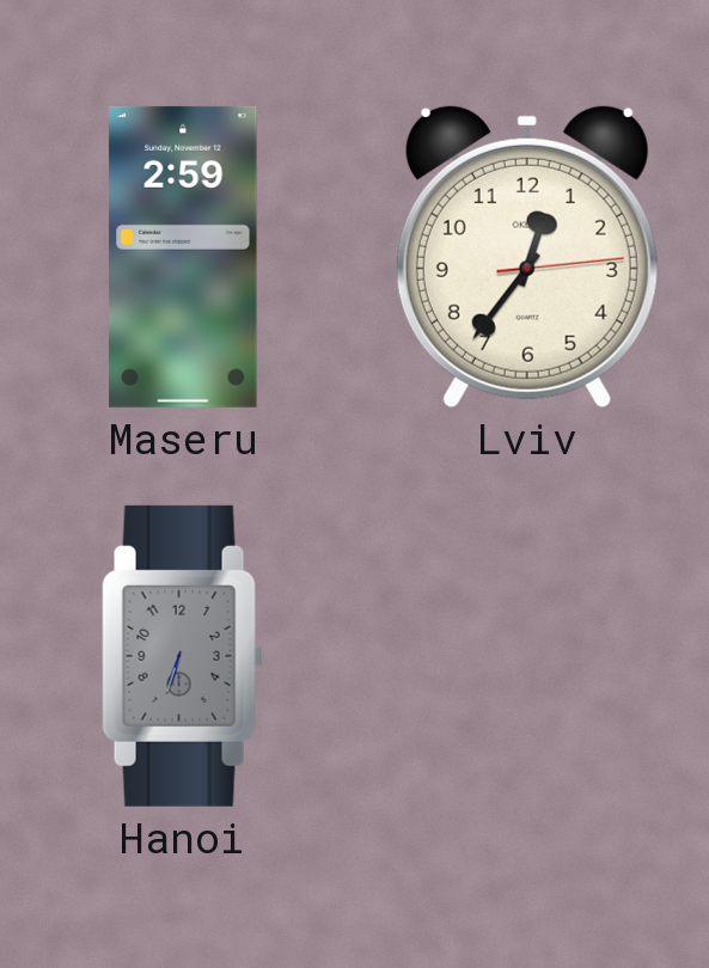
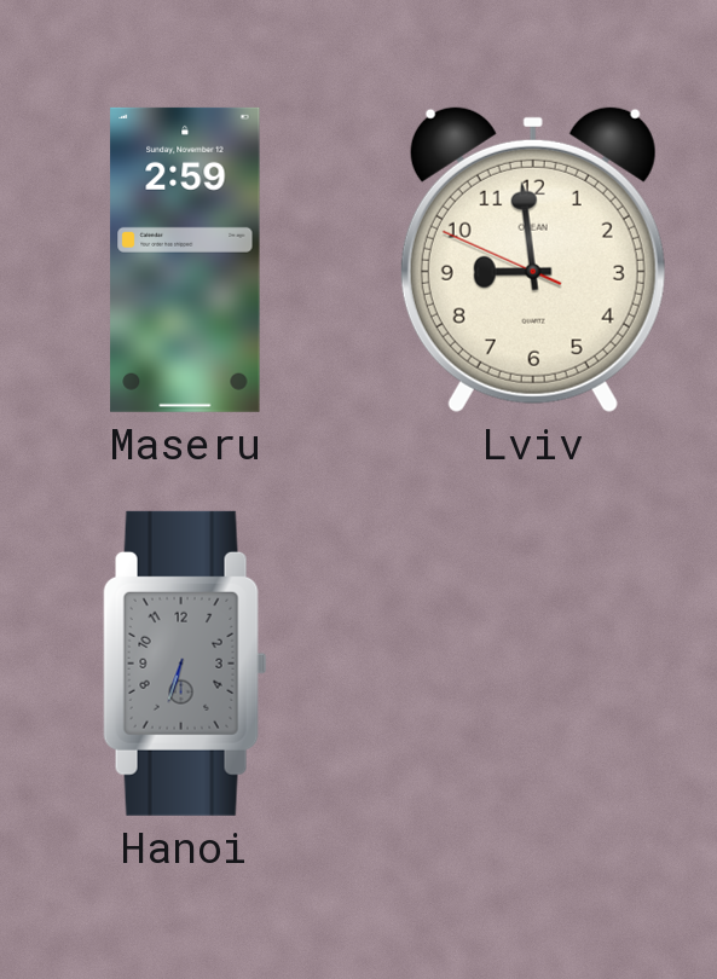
Lviv: 12:36 -> 8:58
